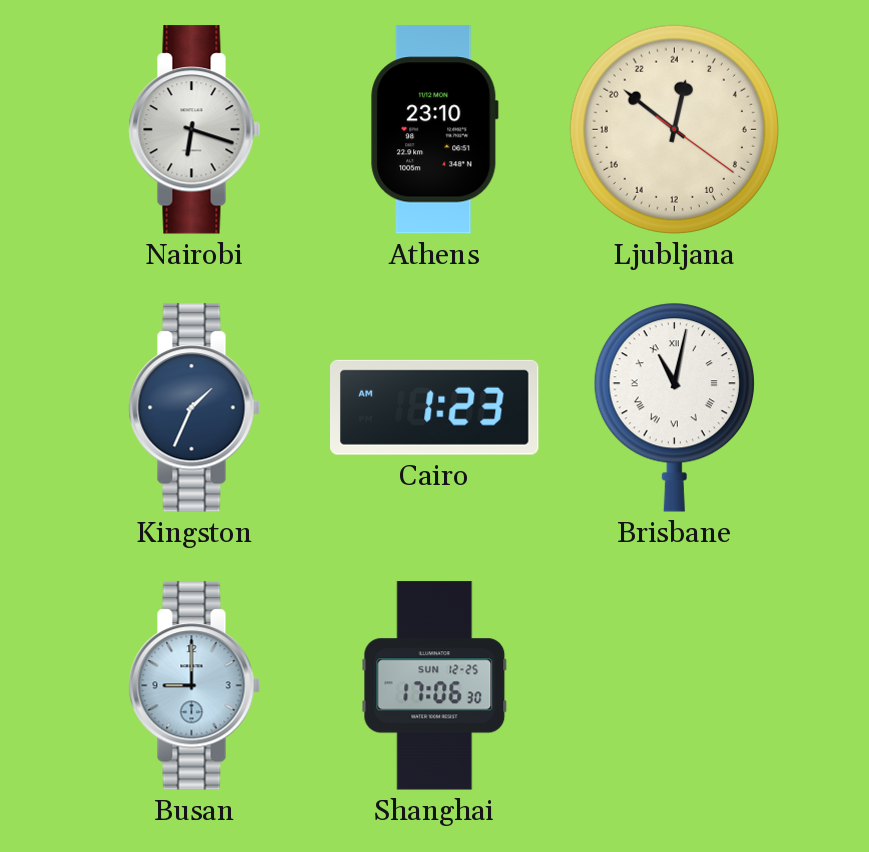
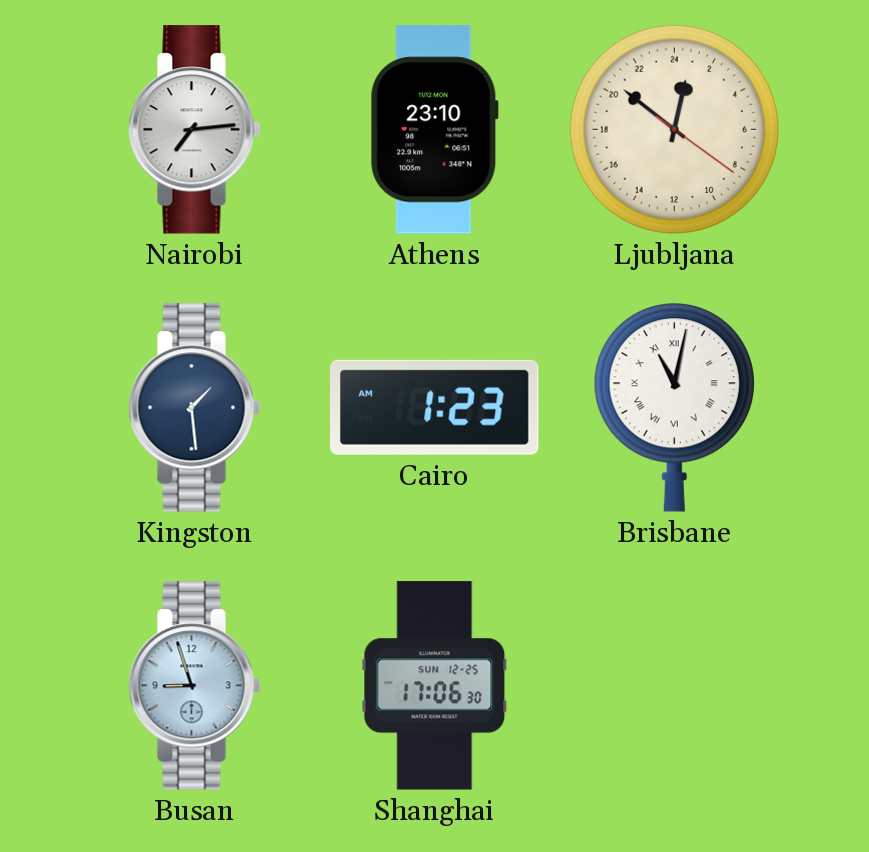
Nairobi: 6:18 -> 7:14
Kingston: 1:34 -> 1:29
Busan: 9:00 -> 8:57
